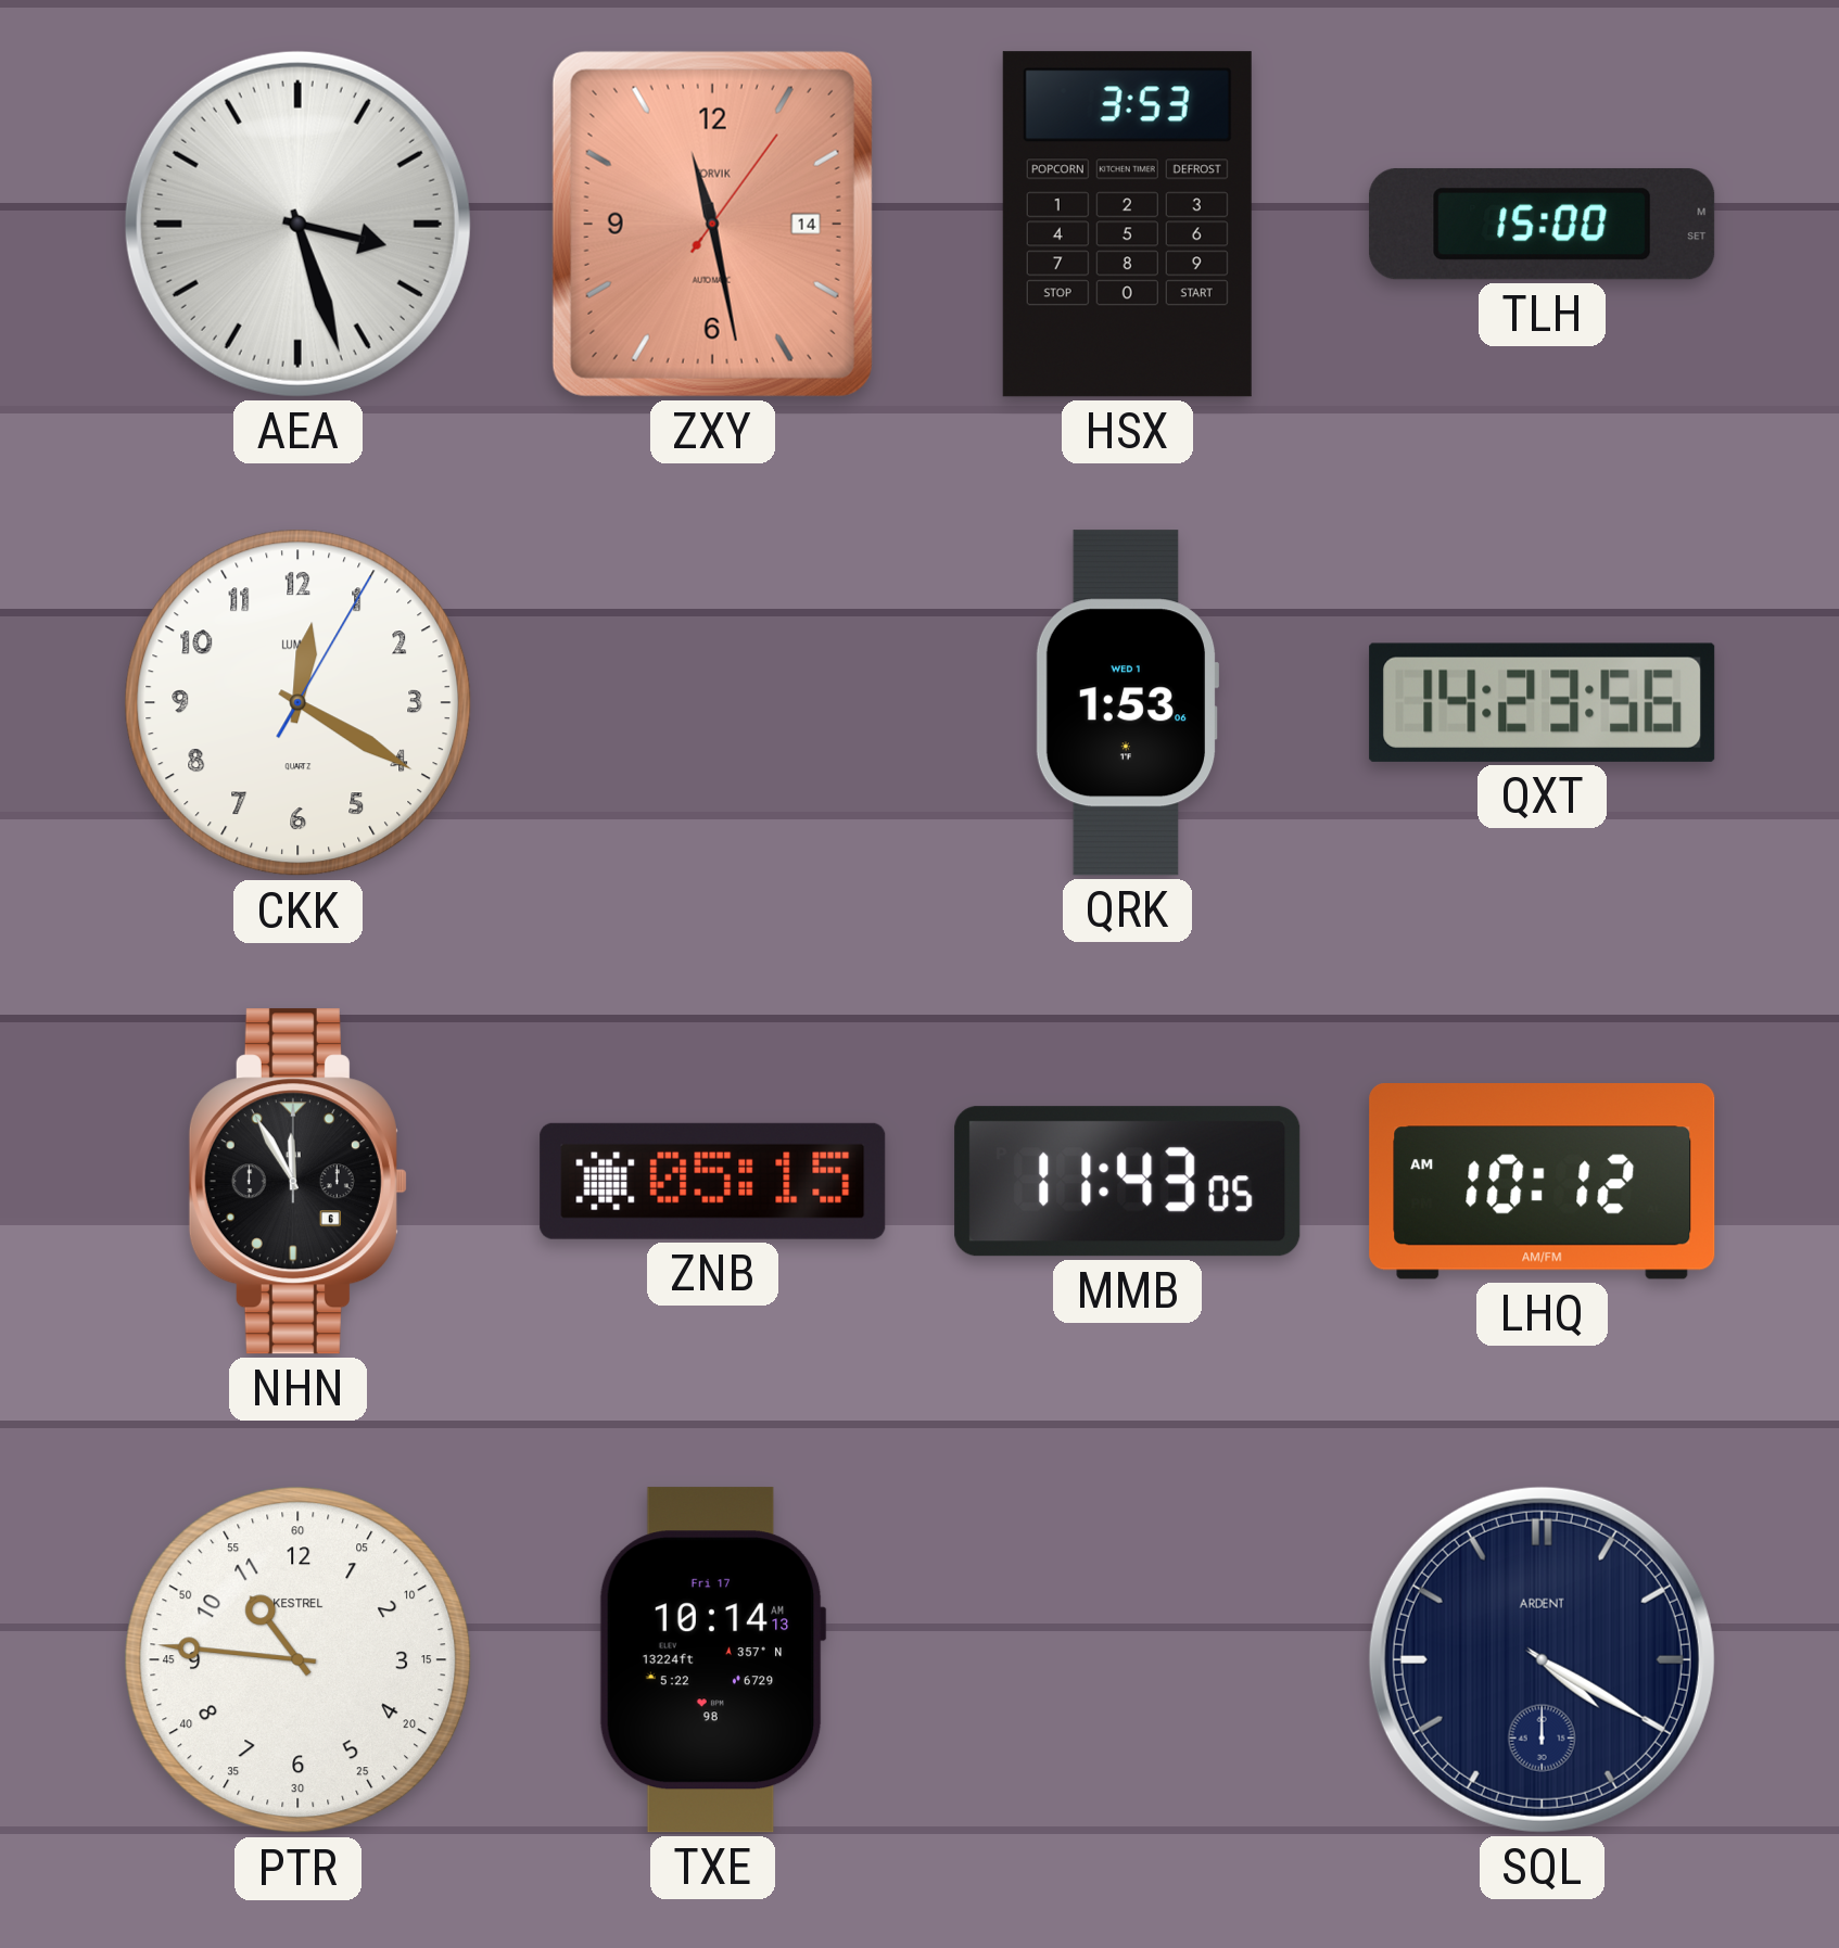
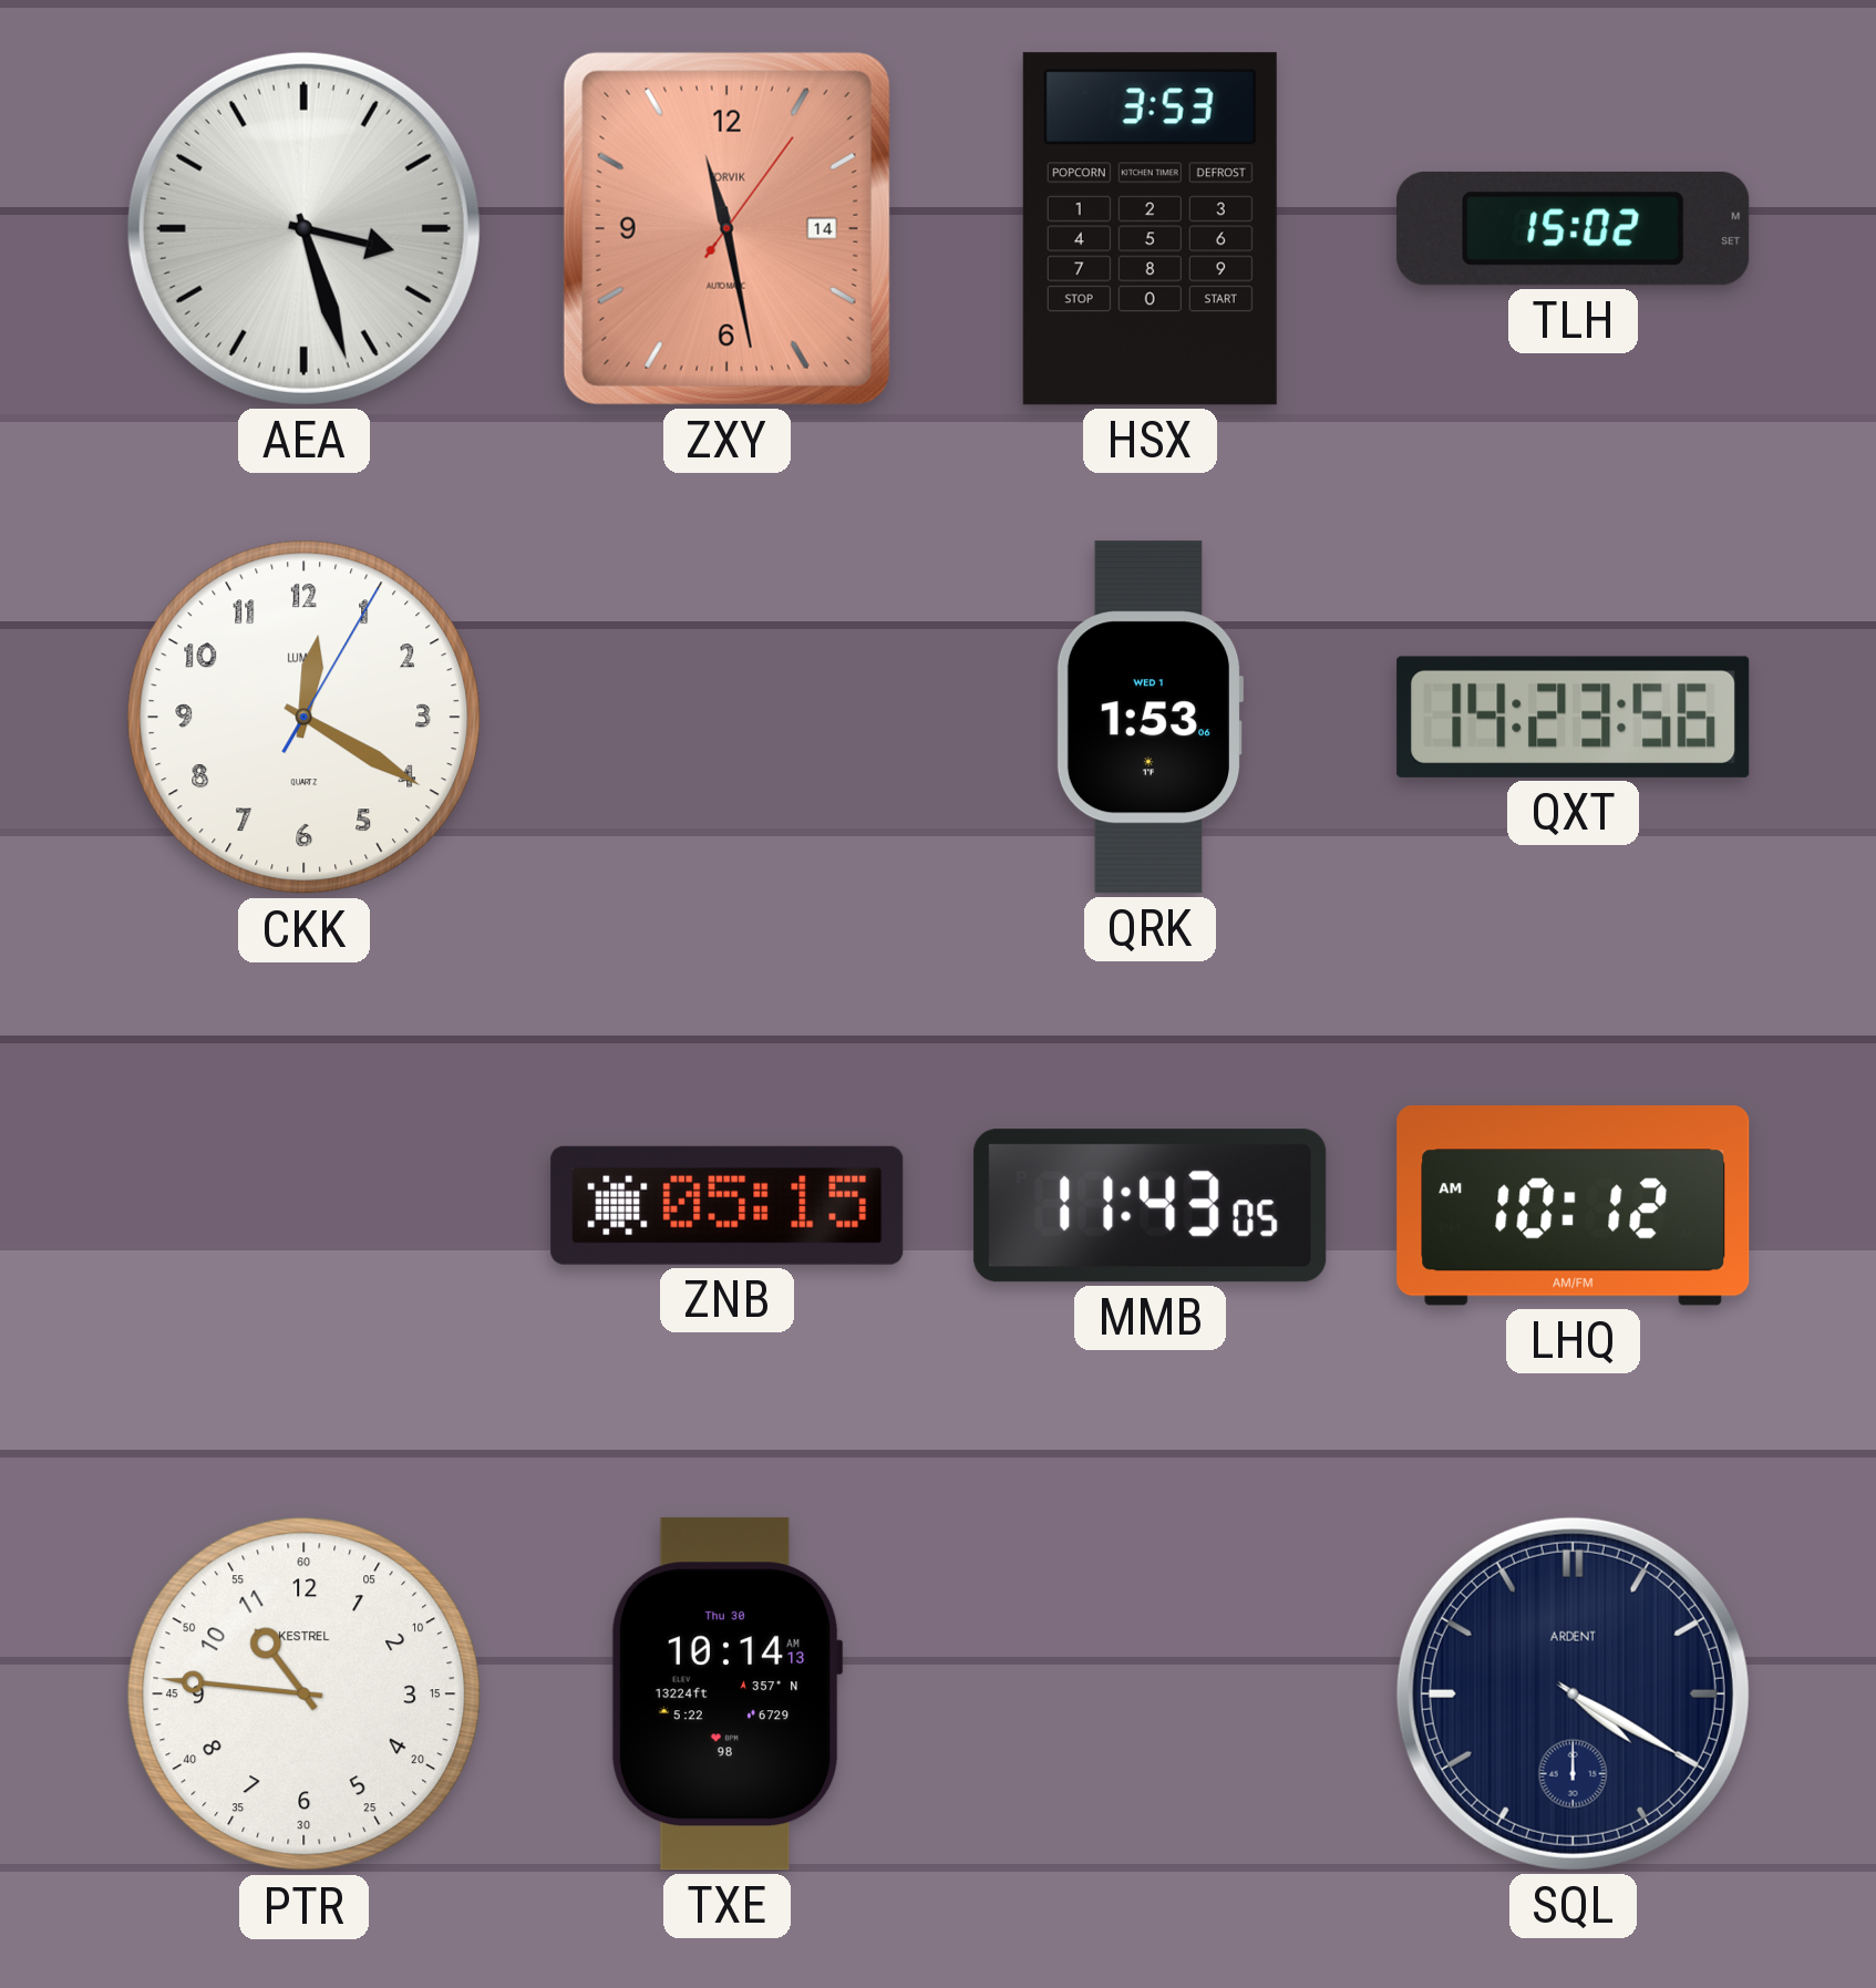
TLH: 15:00 -> 15:02
NHN: 11:55 -> none
TXE date: Fri 17 -> Thu 30
